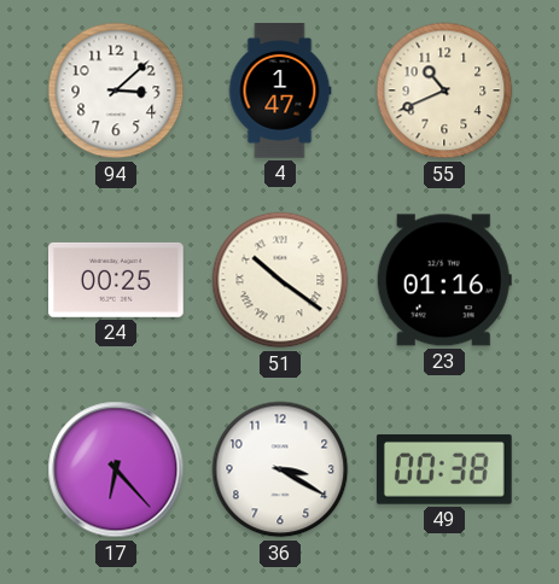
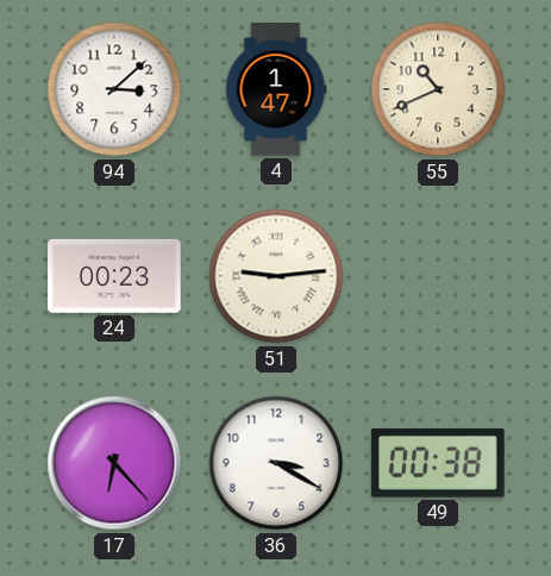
24: 00:25 -> 00:23
51: 10:21 -> 9:14
23: 01:16 -> none
